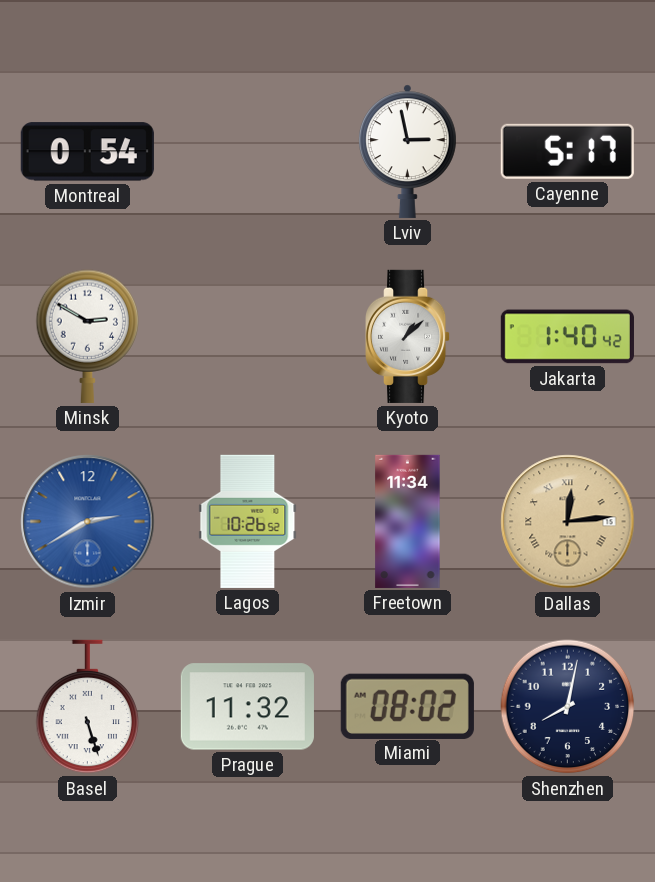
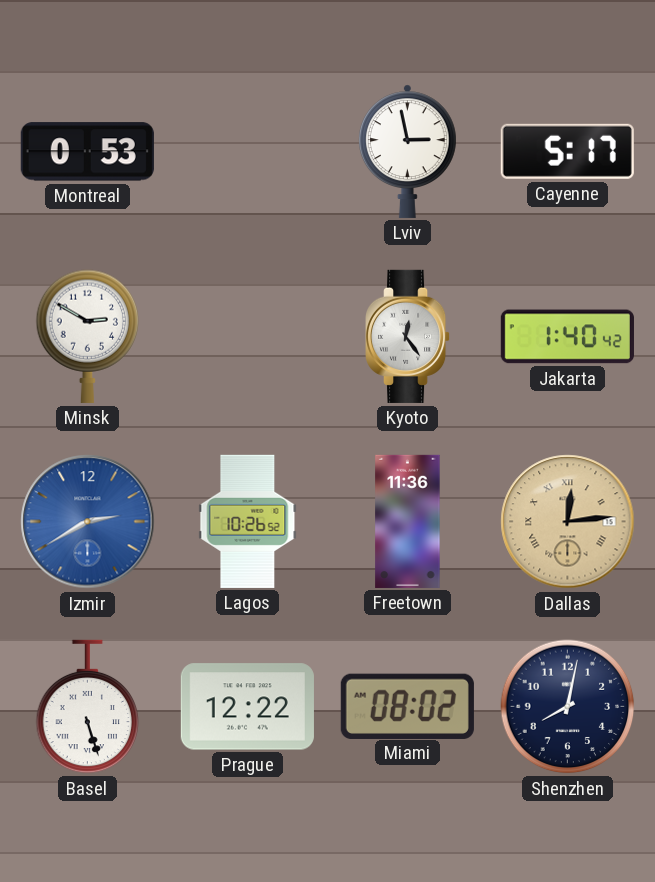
Montreal: 0:54 -> 0:53
Kyoto: 1:08 -> 12:24
Freetown: 11:34 -> 11:36
Prague: 11:32 -> 12:22
